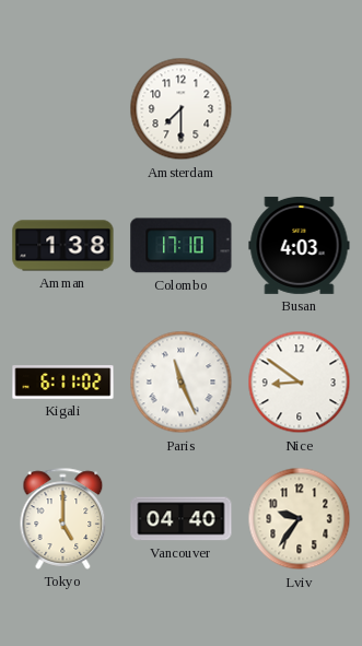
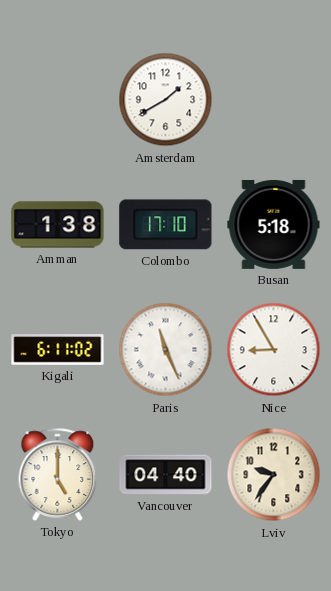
Amsterdam: 7:30 -> 1:40
Busan: 4:03 -> 5:18
Nice: 8:51 -> 8:55
